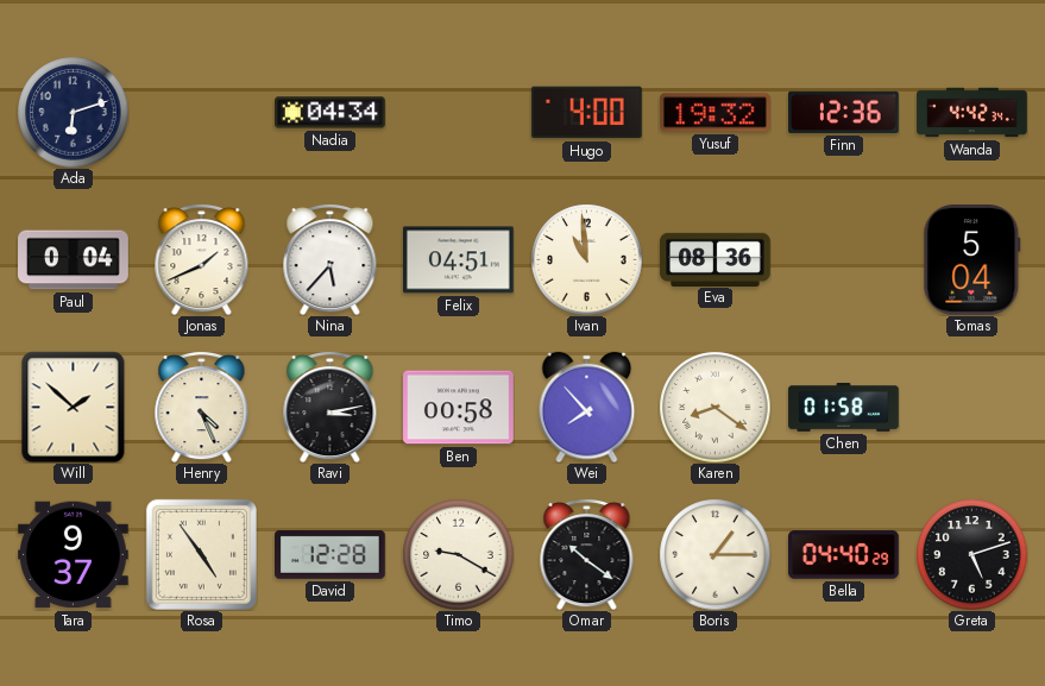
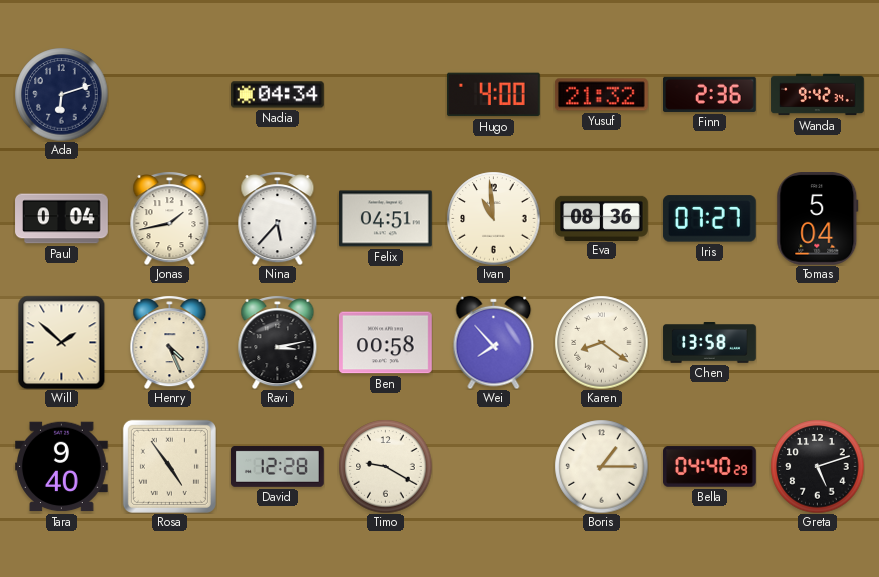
Yusuf: 19:32 -> 21:32
Finn: 12:36 -> 2:36
Wanda: 4:42 -> 9:42
Jonas: 1:41 -> 1:43
Iris: none -> 07:27
Chen: 01:58 -> 13:58
Tara: 9:37 -> 9:40
Omar: 10:21 -> none
